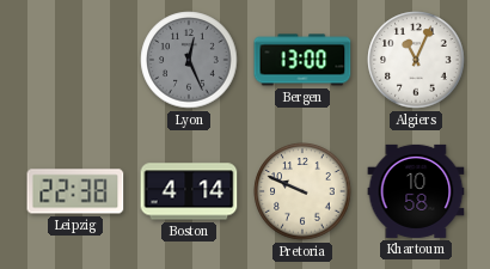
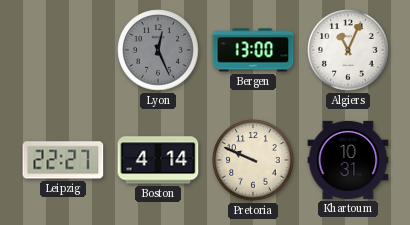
Leipzig: 22:38 -> 22:27
Khartoum: 10:58 -> 10:31
